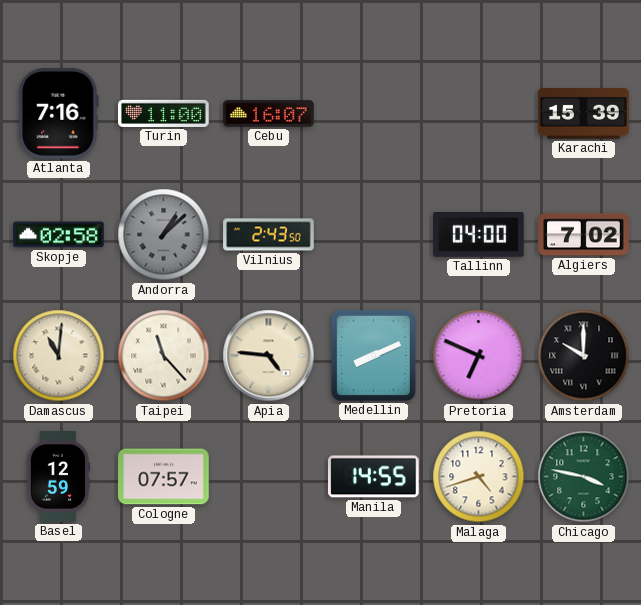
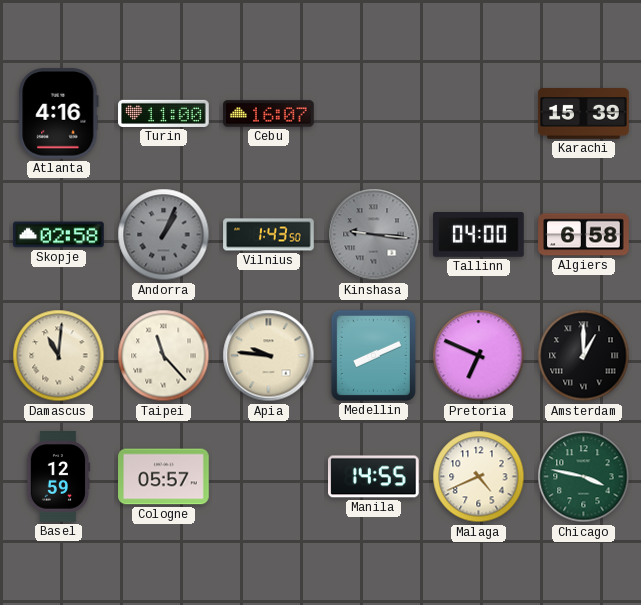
Atlanta: 7:16 -> 4:16
Andorra: 1:08 -> 1:04
Vilnius: 2:43 -> 1:43
Kinshasa: none -> 9:16
Algiers: 7:02 -> 6:58
Apia: 4:46 -> 9:46
Amsterdam: 10:00 -> 1:00
Cologne: 07:57 -> 05:57
Malaga: 4:42 -> 4:41
